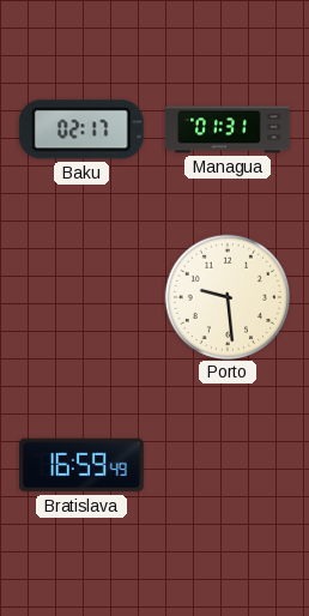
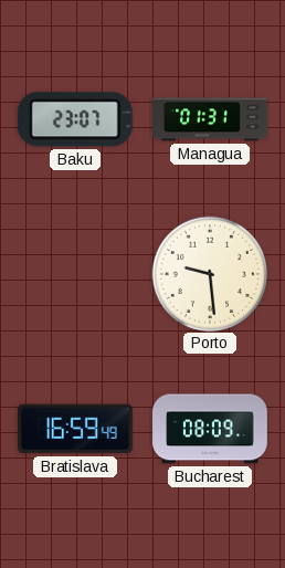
Baku: 02:17 -> 23:07
Bucharest: none -> 08:09
